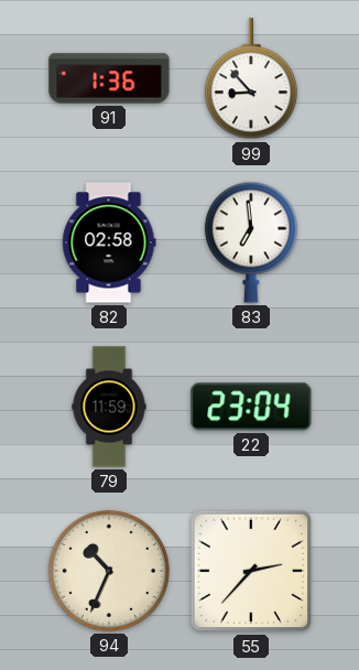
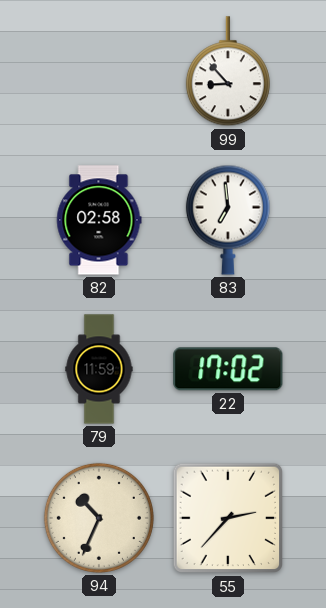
91: 1:36 -> none
22: 23:04 -> 17:02
